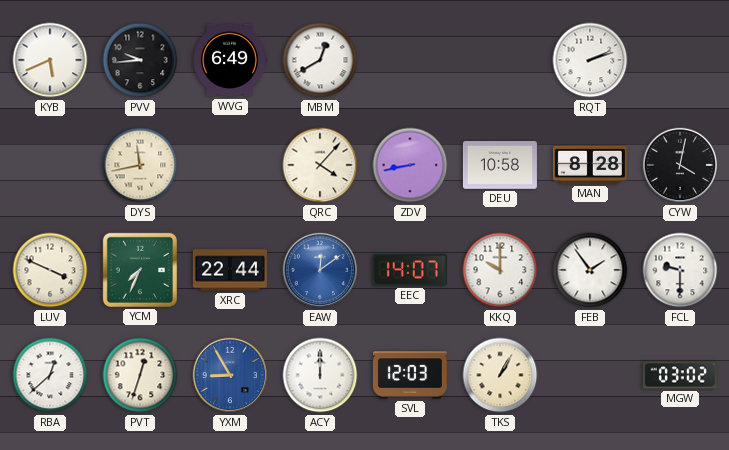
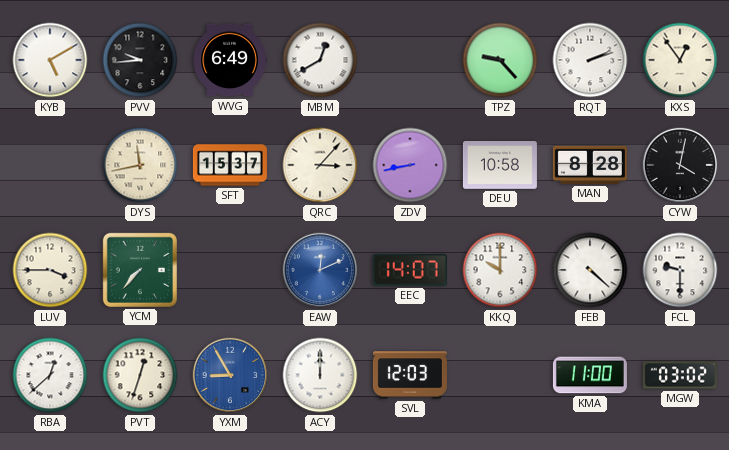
KYB: 5:41 -> 5:10
TPZ: none -> 9:23
KXS: none -> 12:54
SFT: none -> 15:37
QRC: 4:07 -> 3:07
LUV: 3:49 -> 3:45
YCM: 7:34 -> 7:37
XRC: 22:44 -> none
EAW: 12:09 -> 12:11
FEB: 1:54 -> 4:22
TKS: 1:05 -> none
KMA: none -> 11:00
